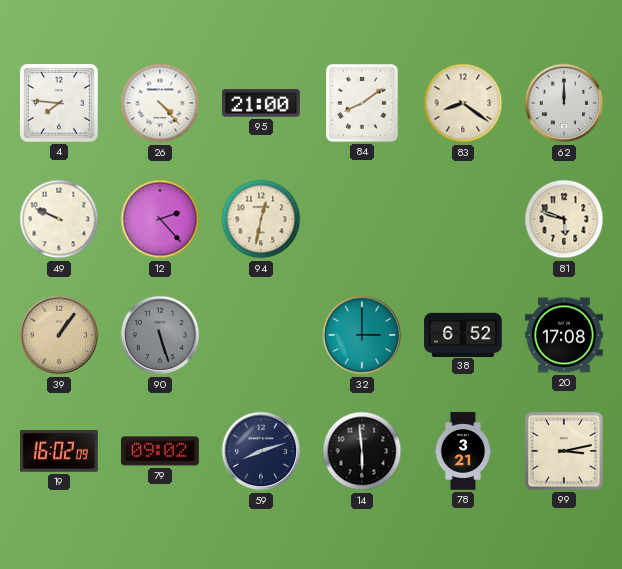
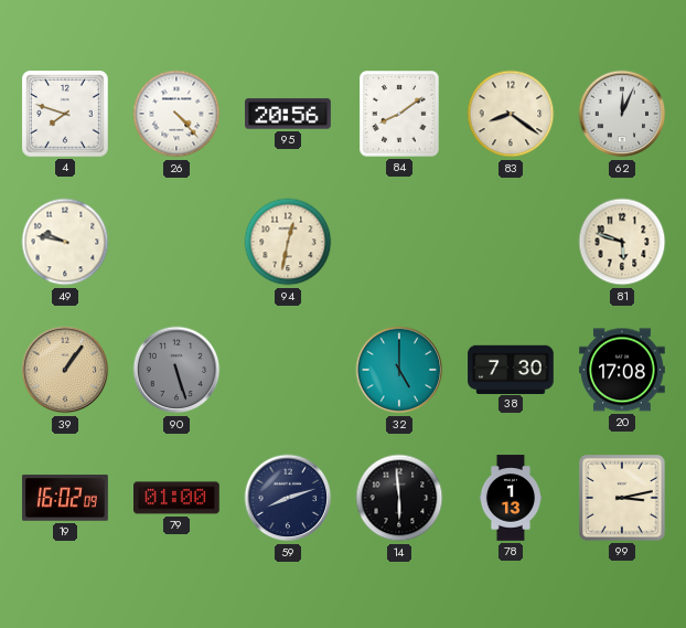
4: 7:46 -> 7:48
95: 21:00 -> 20:56
62: 12:00 -> 12:04
49: 9:49 -> 9:47
12: 2:23 -> none
32: 3:00 -> 5:00
38: 6:52 -> 7:30
79: 09:02 -> 01:00
78: 3:21 -> 1:13
